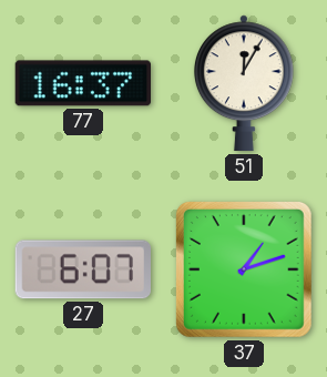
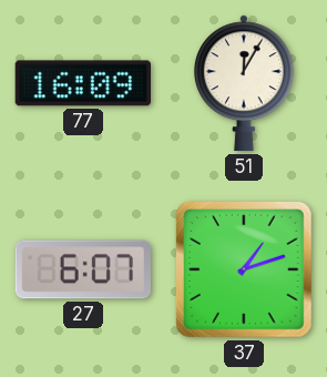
77: 16:37 -> 16:09
